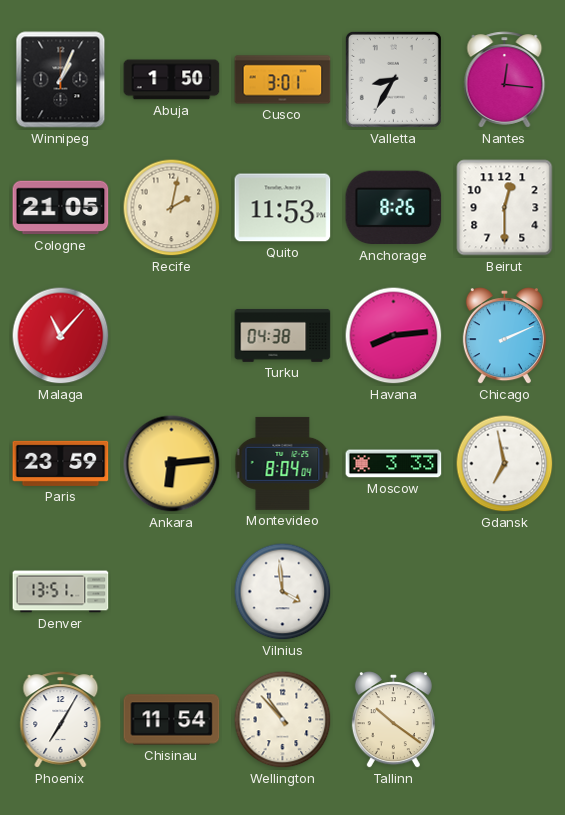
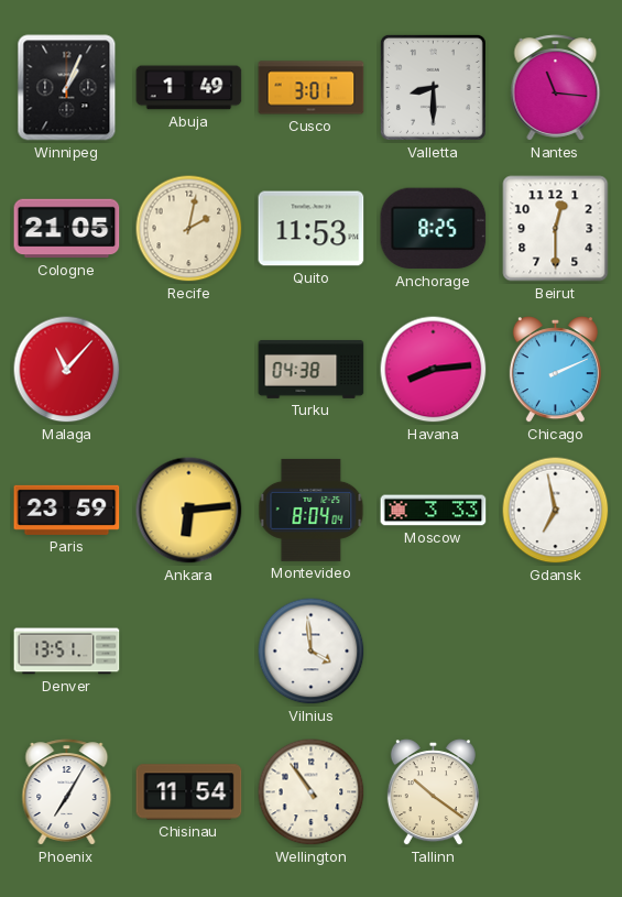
Abuja: 1:50 -> 1:49
Valletta: 8:35 -> 8:30
Nantes: 12:16 -> 11:16
Anchorage: 8:26 -> 8:25
Wellington: 10:53 -> 10:54
